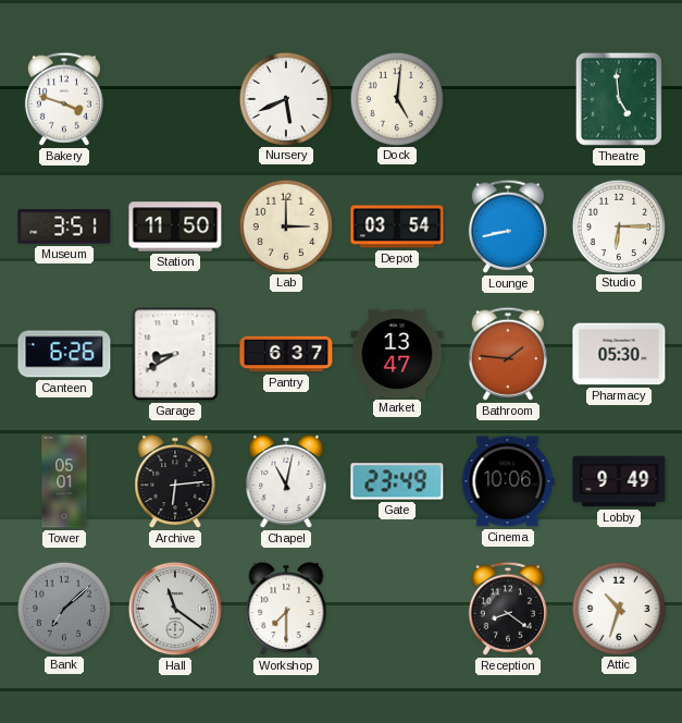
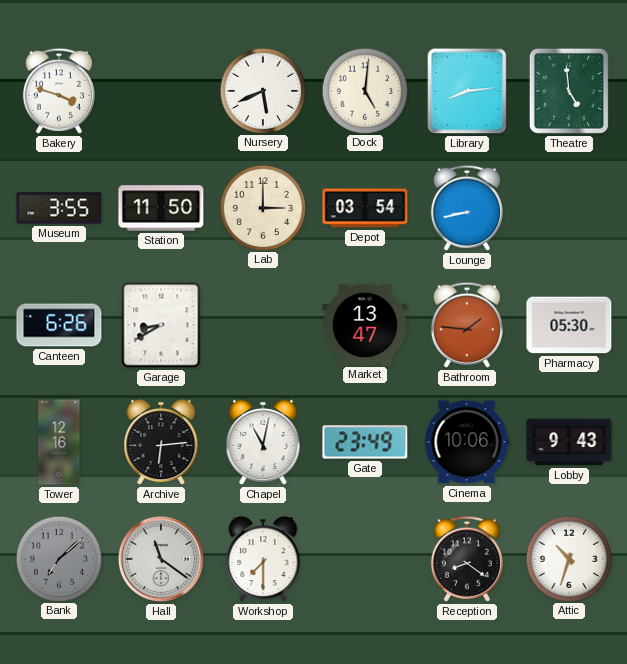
Library: none -> 8:14
Museum: 3:51 -> 3:55
Studio: 6:15 -> none
Pantry: 6:37 -> none
Tower: 05:01 -> 12:16
Lobby: 9:49 -> 9:43
